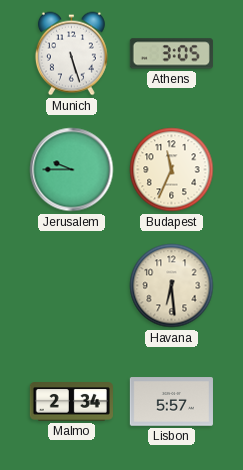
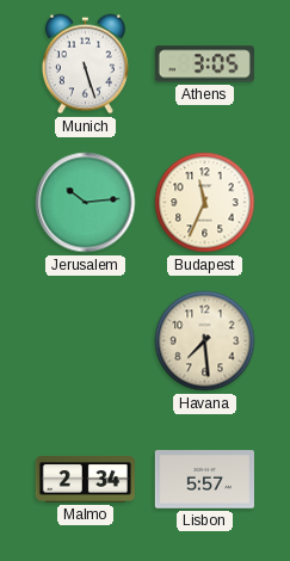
Jerusalem: 9:45 -> 10:14
Havana: 6:29 -> 7:29
